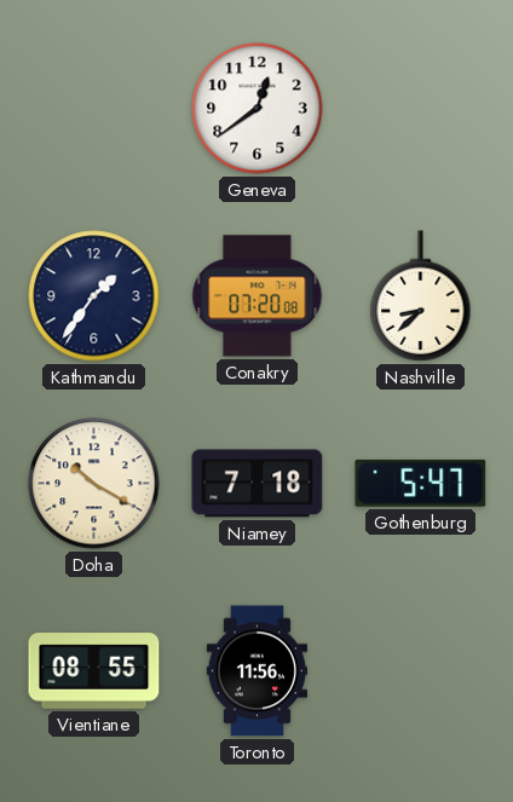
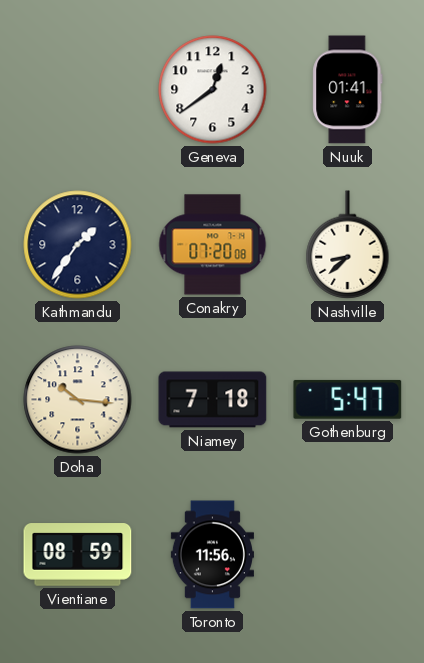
Nuuk: none -> 01:41
Doha: 10:20 -> 10:16
Vientiane: 08:55 -> 08:59
